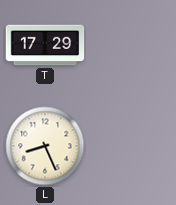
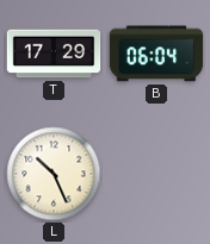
B: none -> 06:04
L: 8:26 -> 10:26
